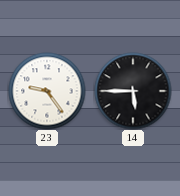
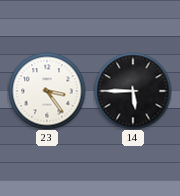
23: 9:24 -> 3:24
